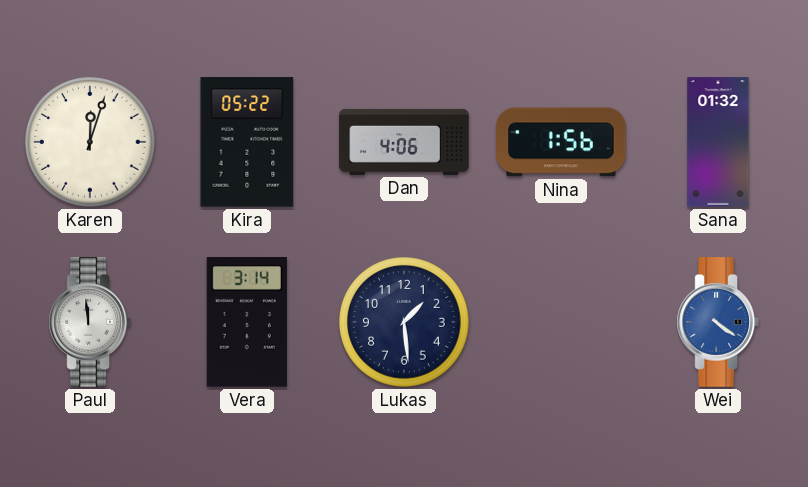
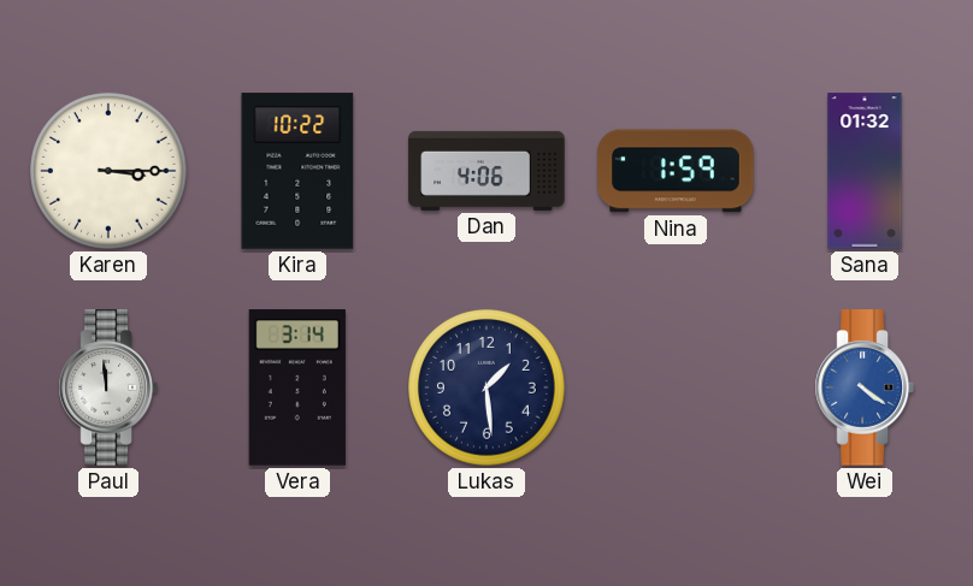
Karen: 12:03 -> 3:15
Kira: 05:22 -> 10:22
Nina: 1:56 -> 1:59
